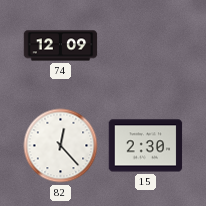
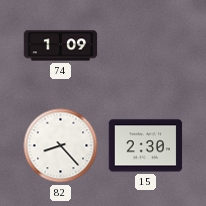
74: 12:09 -> 1:09
82: 12:23 -> 8:23
